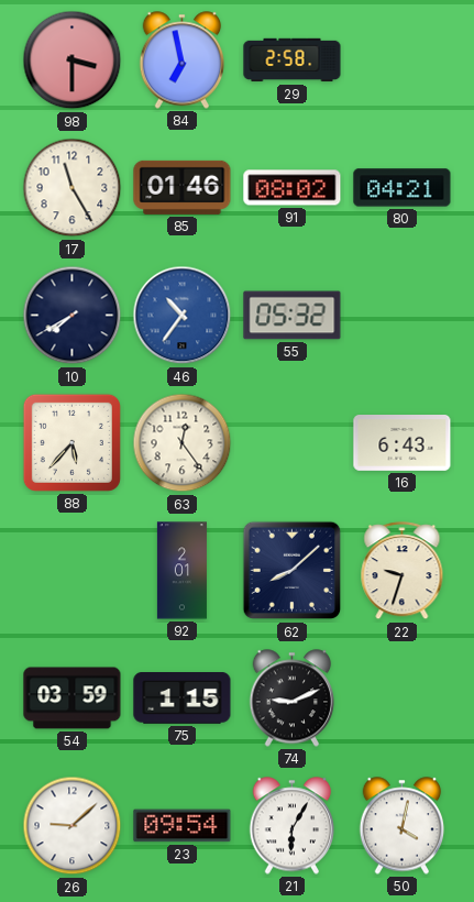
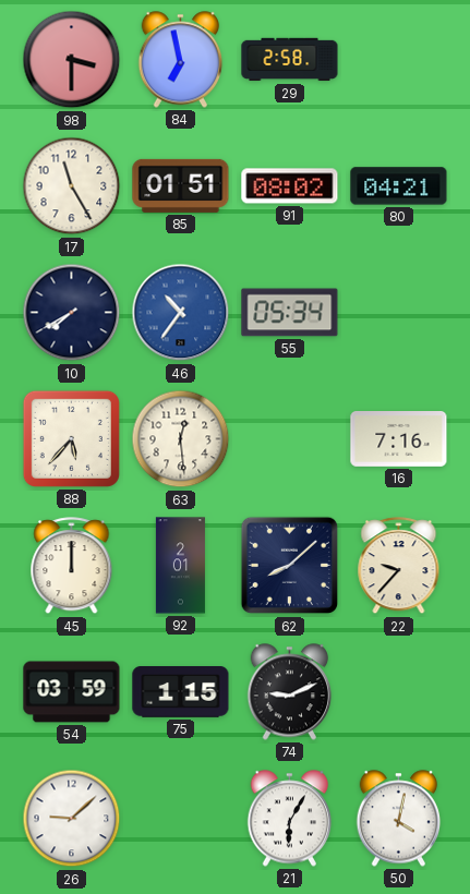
85: 01:46 -> 01:51
55: 05:32 -> 05:34
63: 12:24 -> 12:29
16: 6:43 -> 7:16
45: none -> 12:00
22: 9:33 -> 9:37
23: 09:54 -> none
